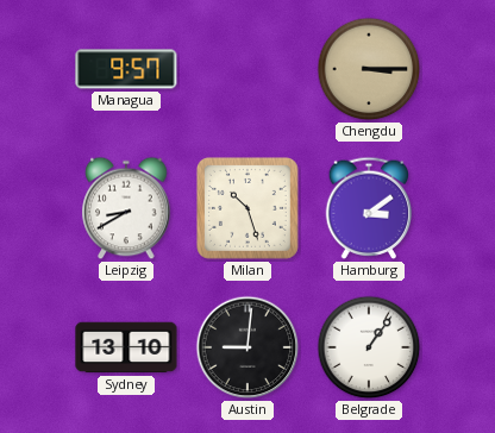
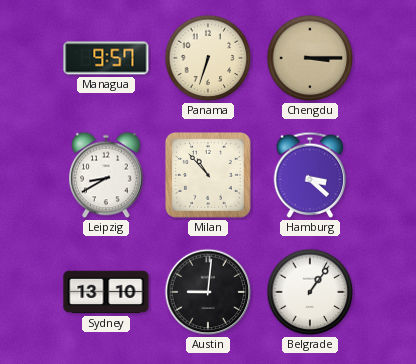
Panama: none -> 6:33
Milan: 10:27 -> 10:53
Hamburg: 3:09 -> 3:22
